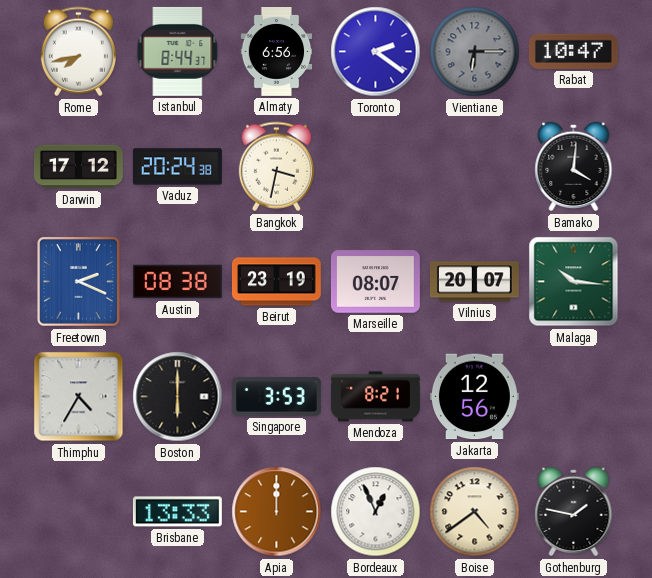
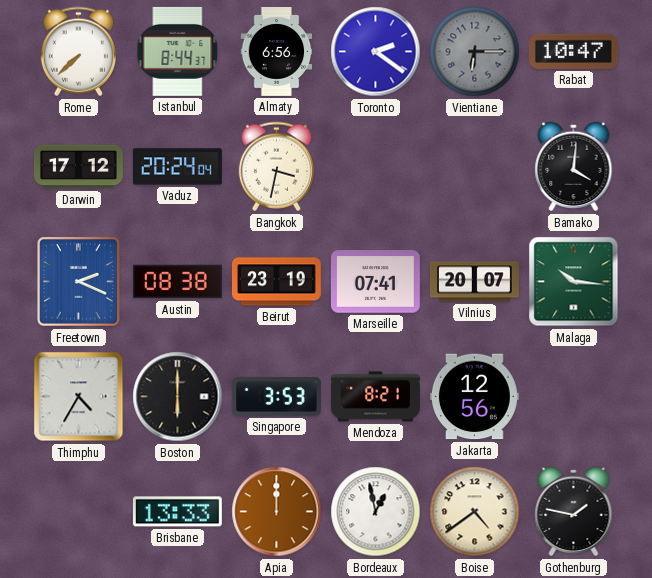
Rome: 7:43 -> 7:38
Vaduz: 20:24:38 -> 20:24:04
Marseille: 08:07 -> 07:41
Bordeaux: 12:56 -> 12:58
